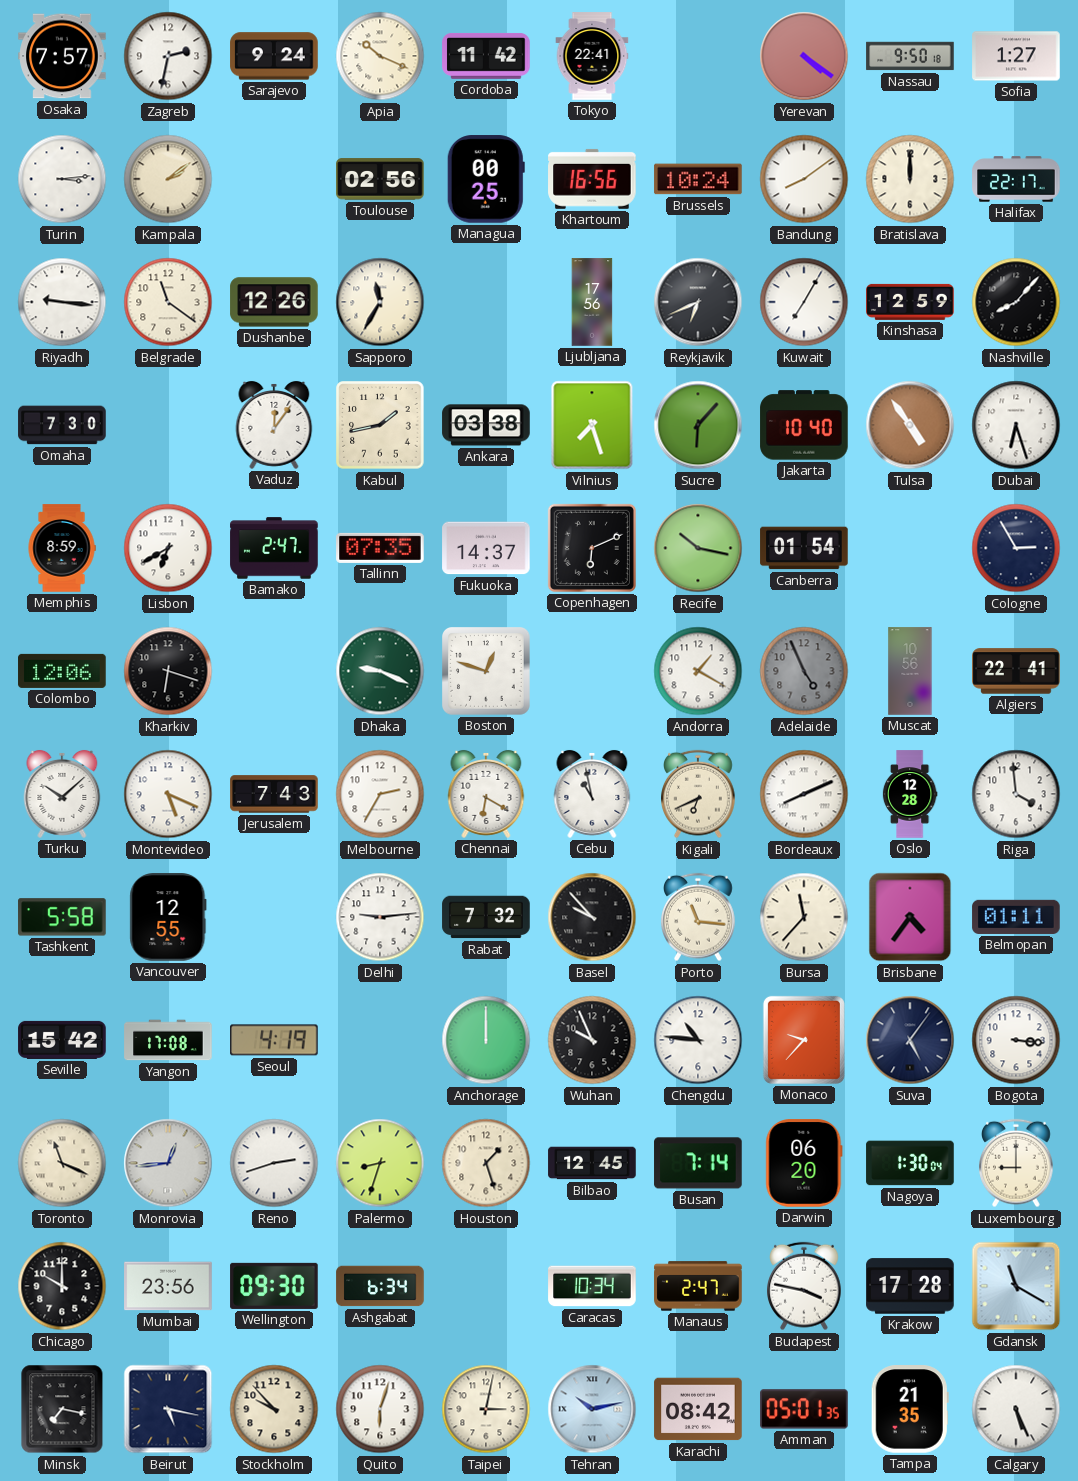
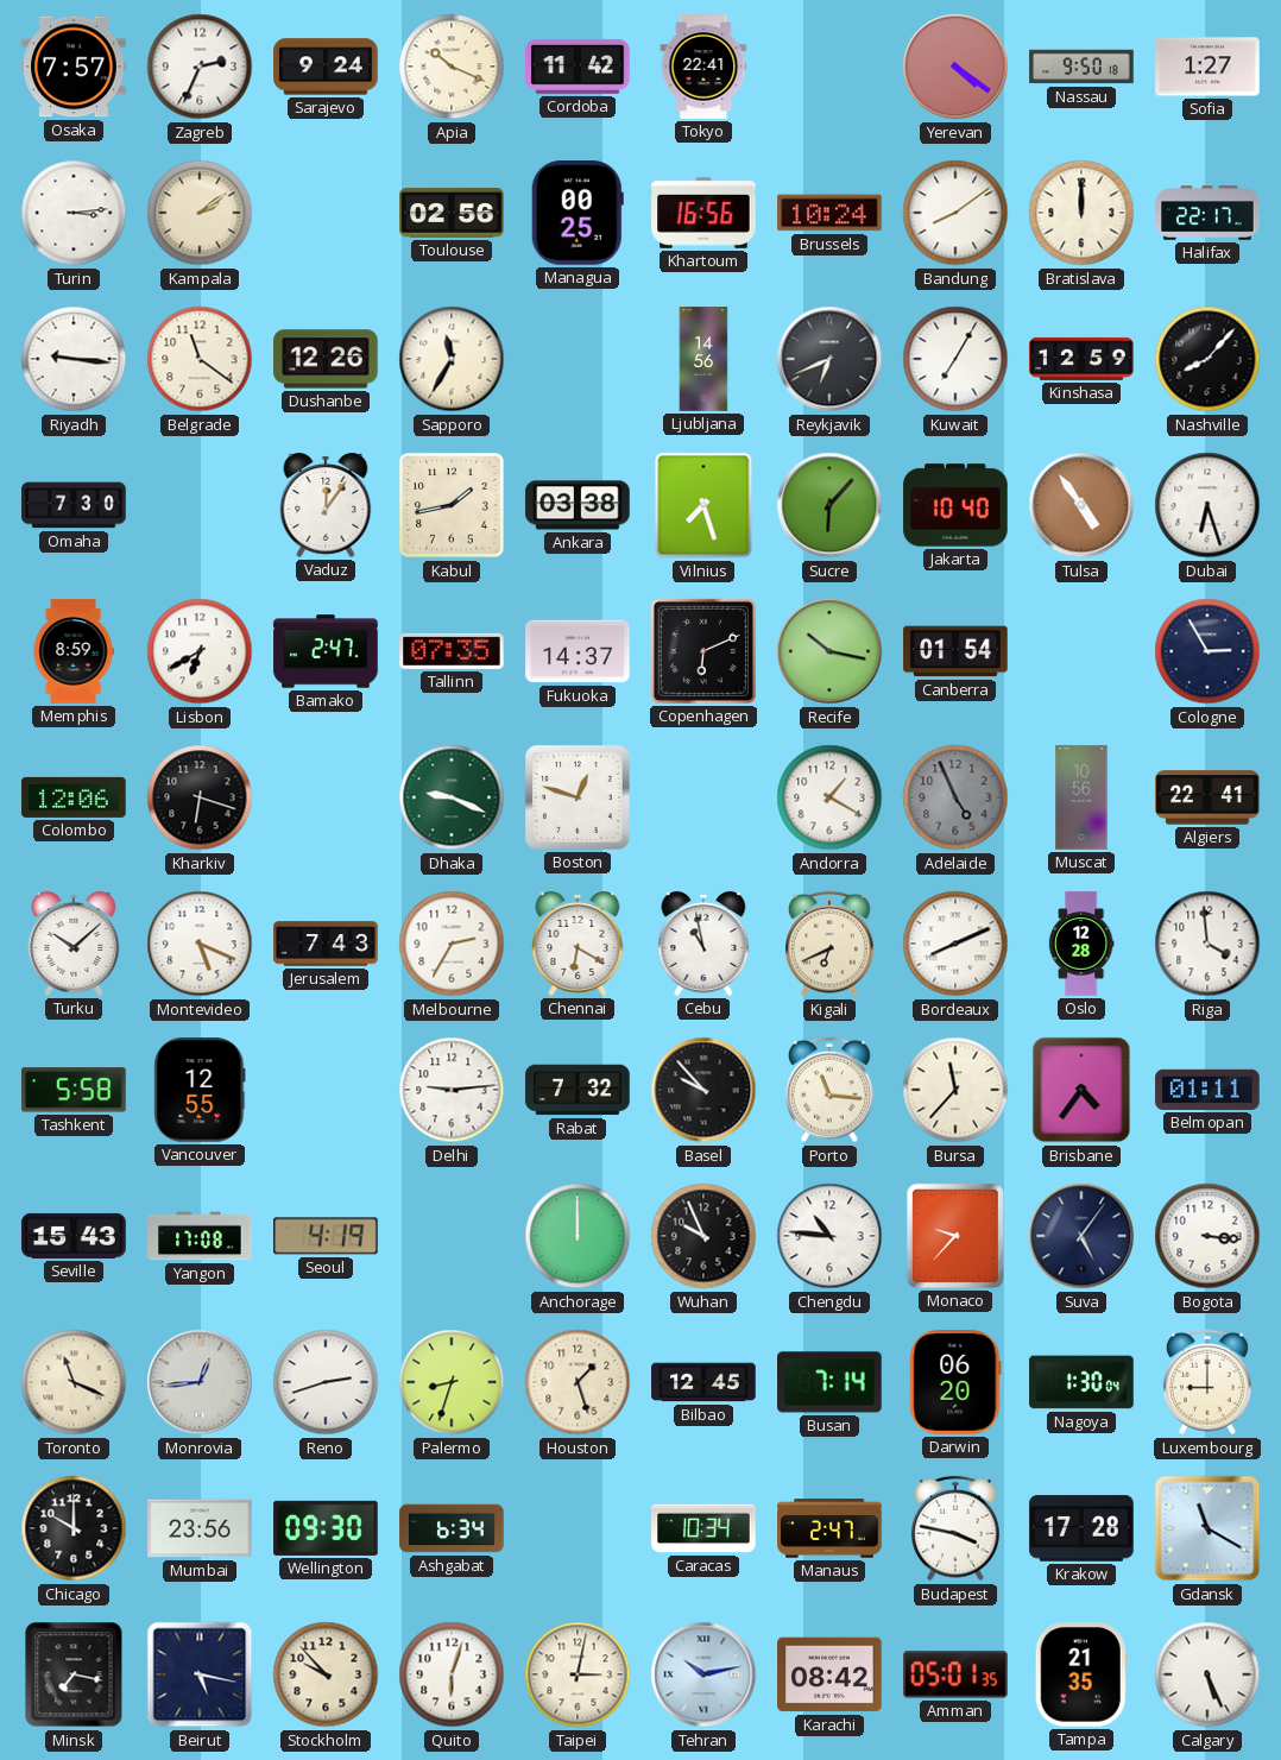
Zagreb: 2:32 -> 2:34
Ljubljana: 17:56 -> 14:56
Seville: 15:42 -> 15:43
